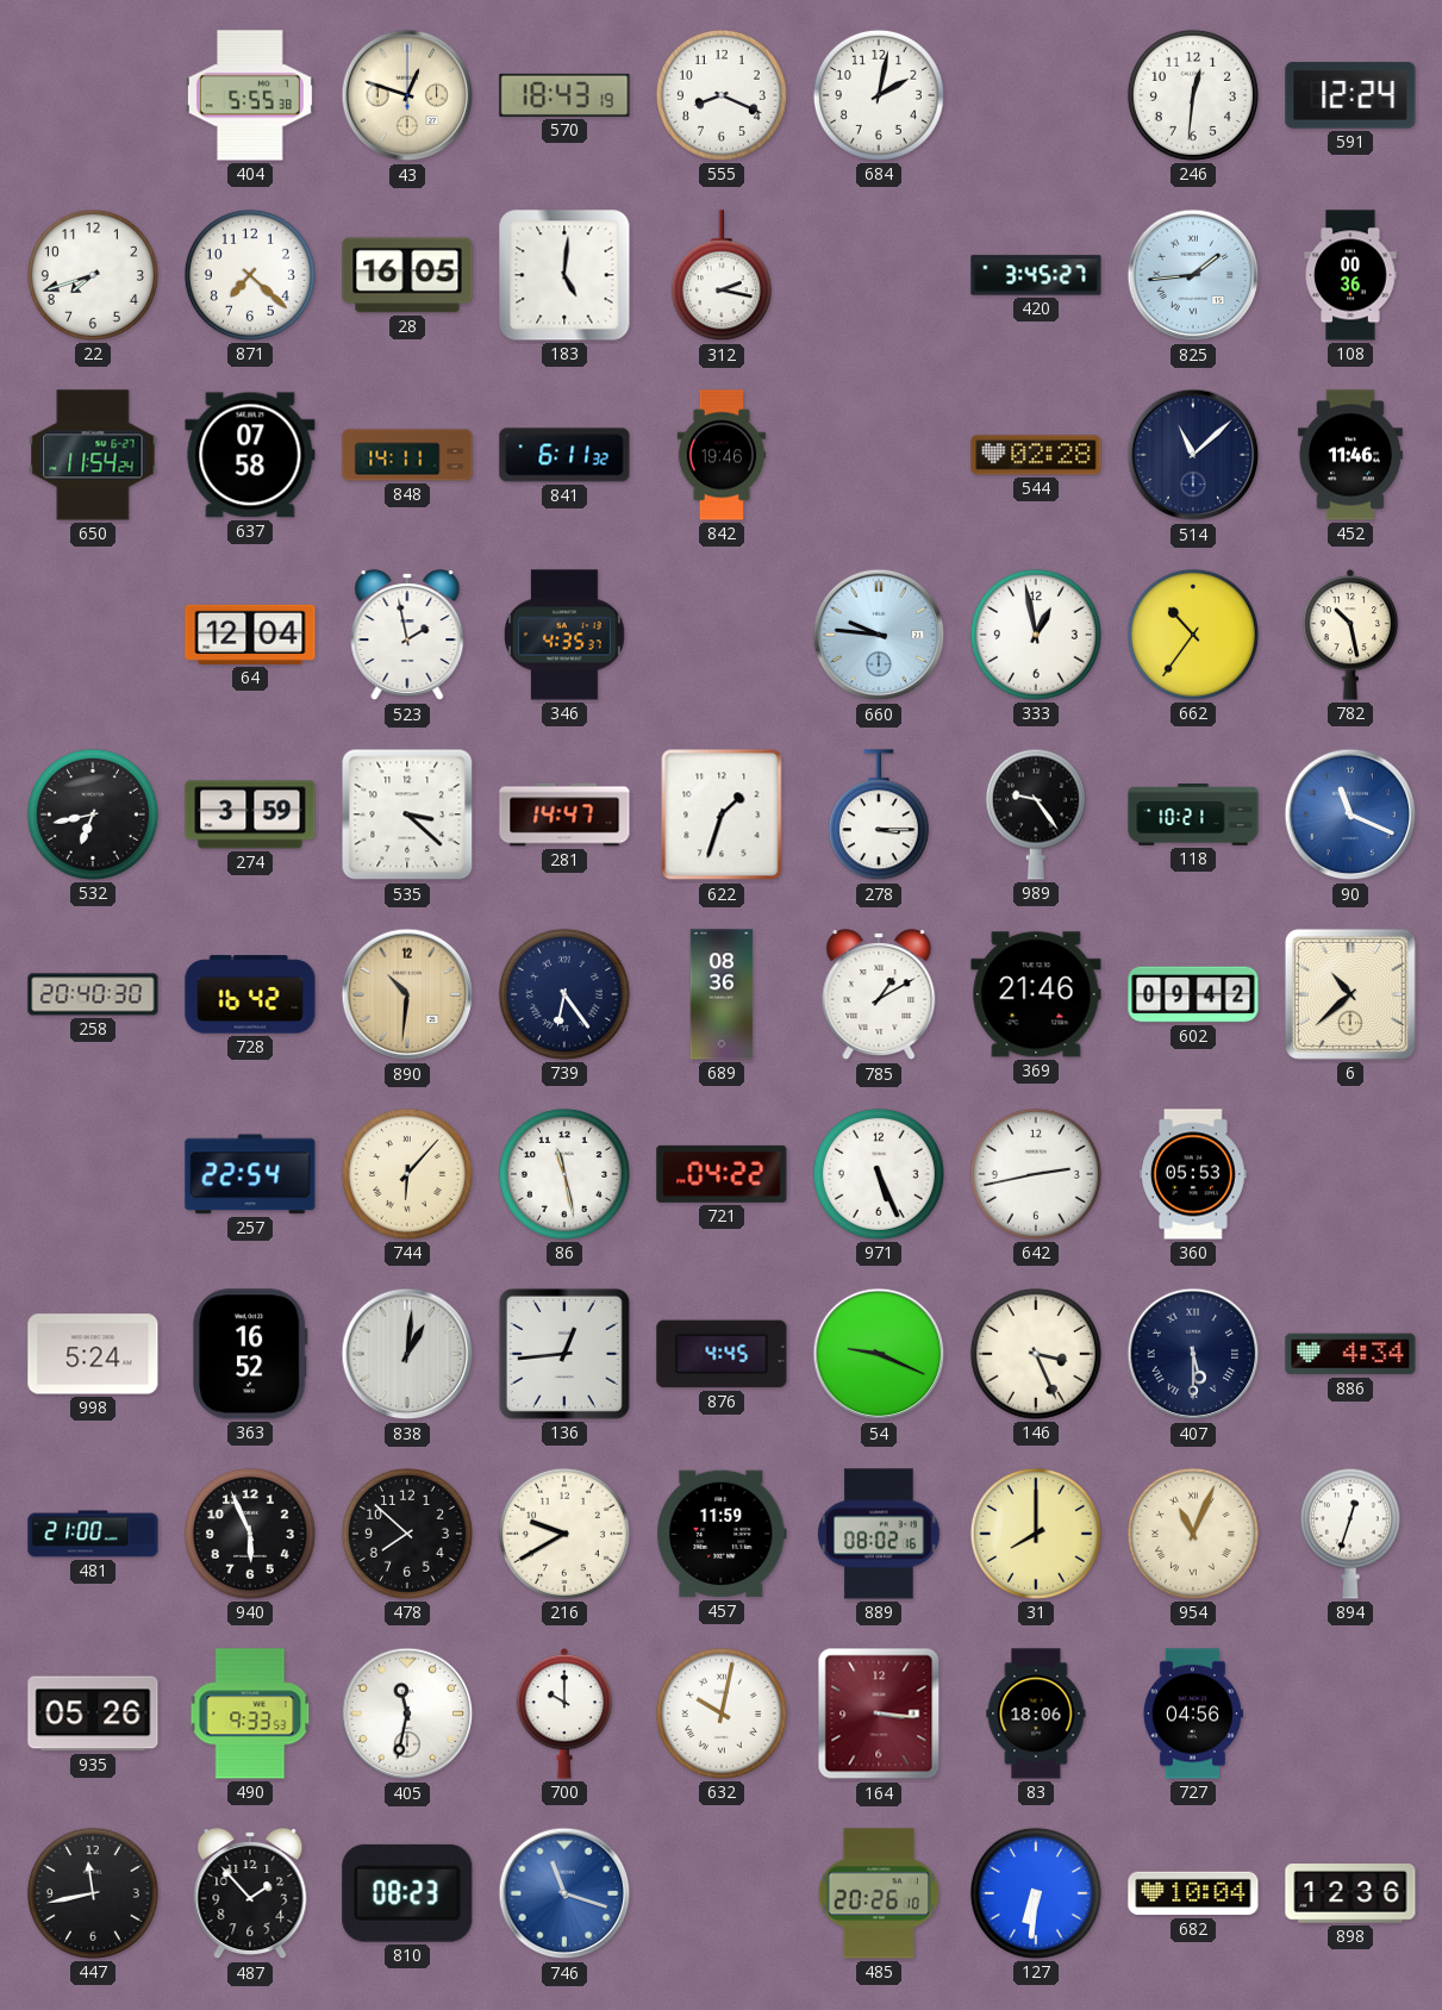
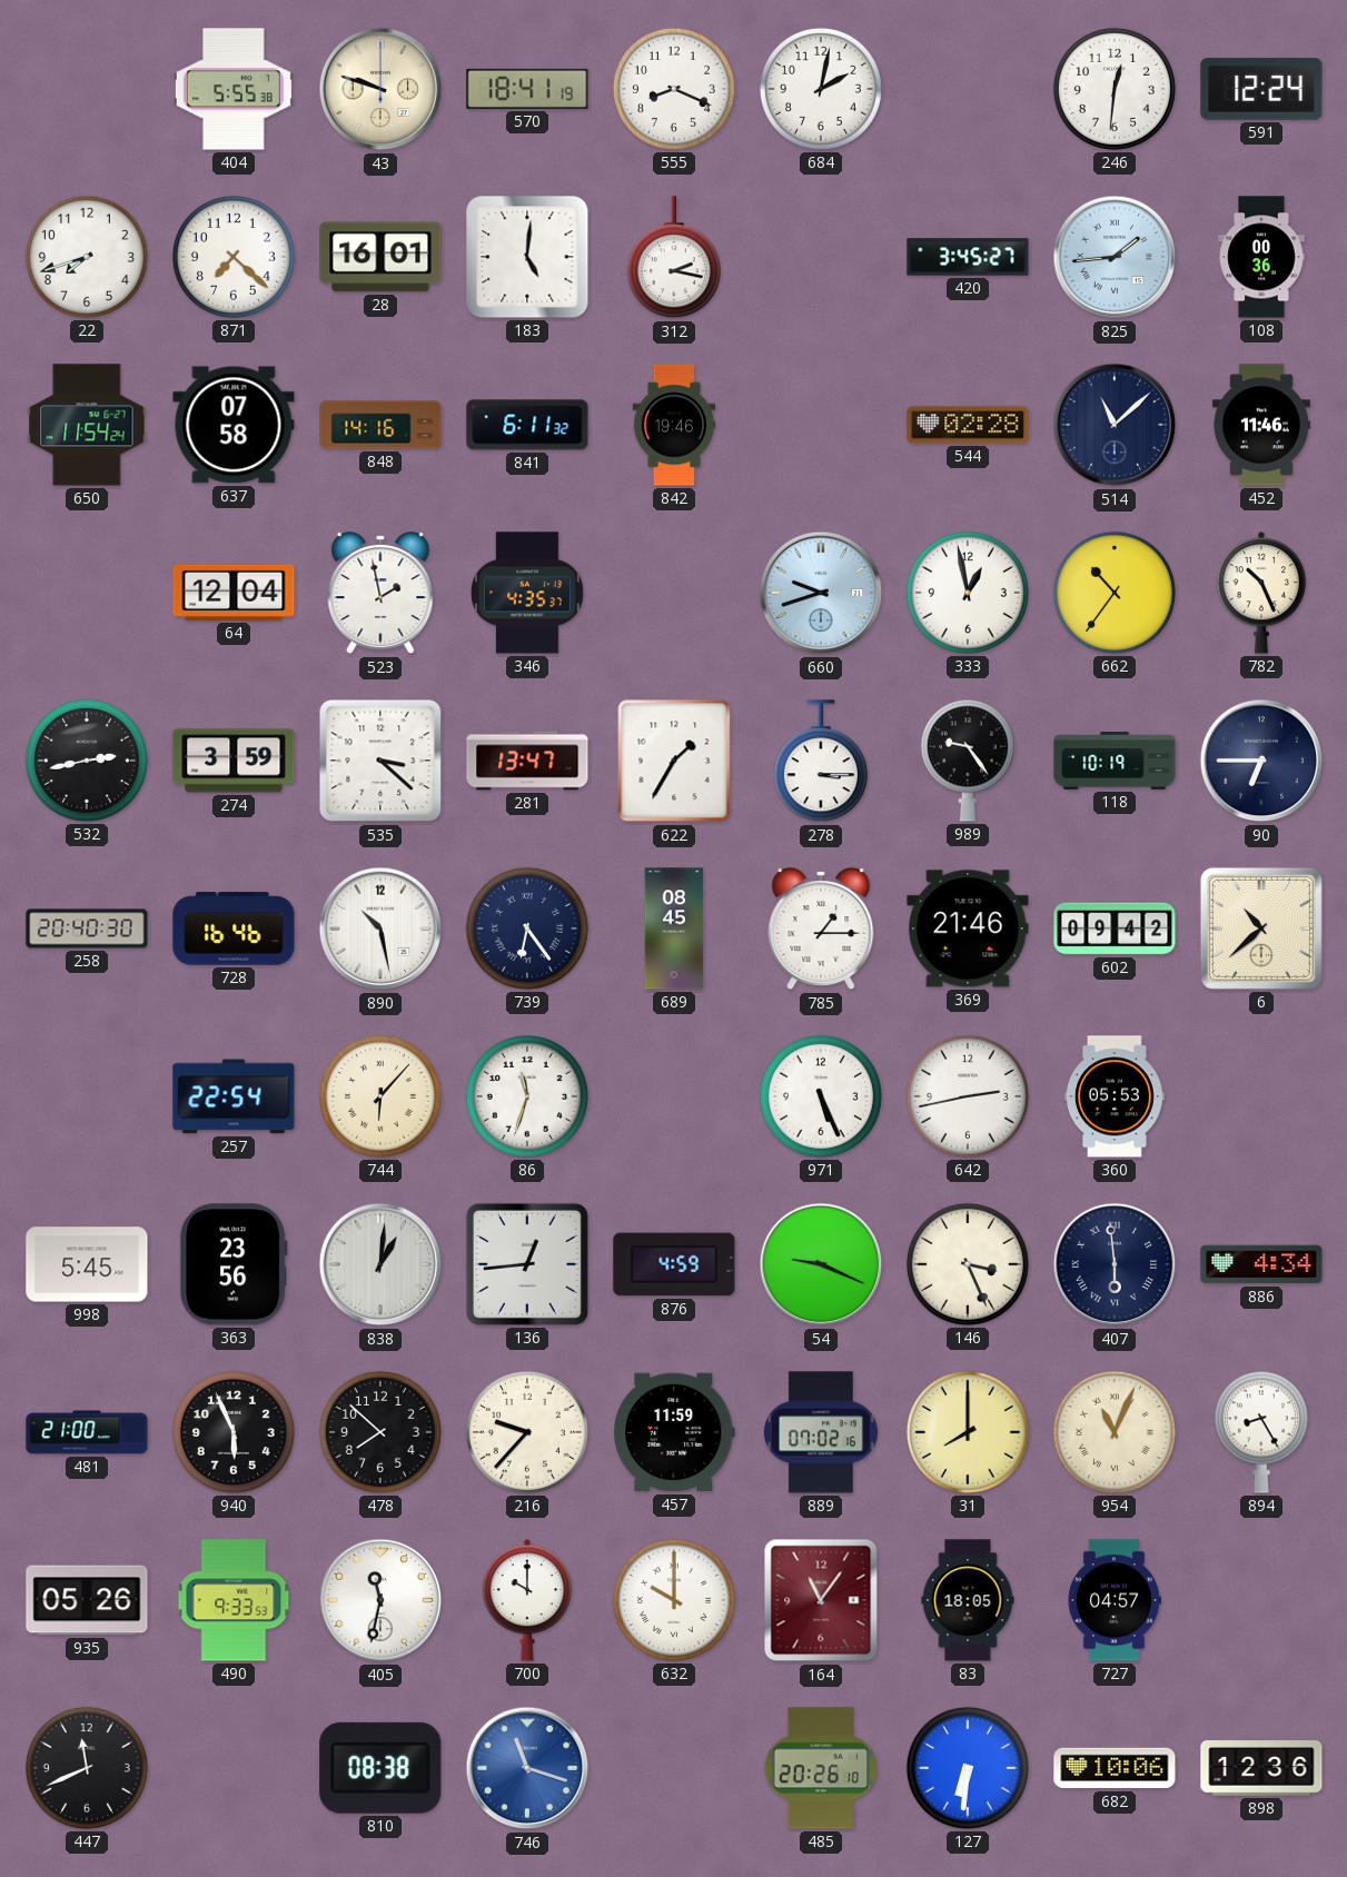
43: 12:48 -> 9:48
570: 18:43 -> 18:41
28: 16:05 -> 16:01
848: 14:11 -> 14:16
660: 9:46 -> 9:42
782: 10:28 -> 10:26
532: 6:43 -> 2:43
281: 14:47 -> 13:47
622: 1:33 -> 1:35
118: 10:21 -> 10:19
90: 11:19 -> 6:45
90 dial: blue -> navy
728: 16:42 -> 16:46
890: 10:31 -> 10:28
890 dial: champagne -> white
689: 08:36 -> 08:45
785: 1:10 -> 1:15
86: 11:28 -> 11:33
721: 04:22 -> none
998: 5:24 -> 5:45
363: 16:52 -> 23:56
876: 4:45 -> 4:59
407: 5:30 -> 5:59
216: 9:40 -> 9:37
889: 08:02 -> 07:02
894: 12:33 -> 8:25
632: 10:02 -> 10:00
164: 3:16 -> 11:06
83: 18:06 -> 18:05
727: 04:56 -> 04:57
447: 11:43 -> 11:41
487: 1:53 -> none
810: 08:23 -> 08:38
682: 10:04 -> 10:06
